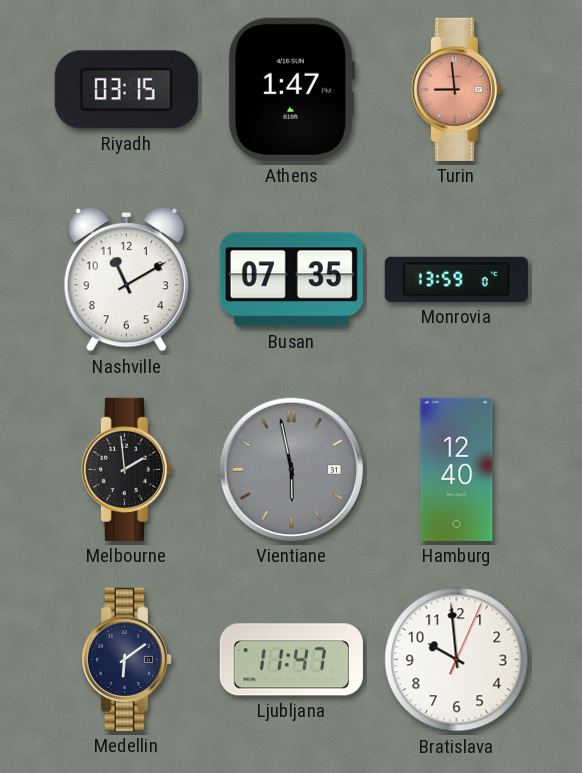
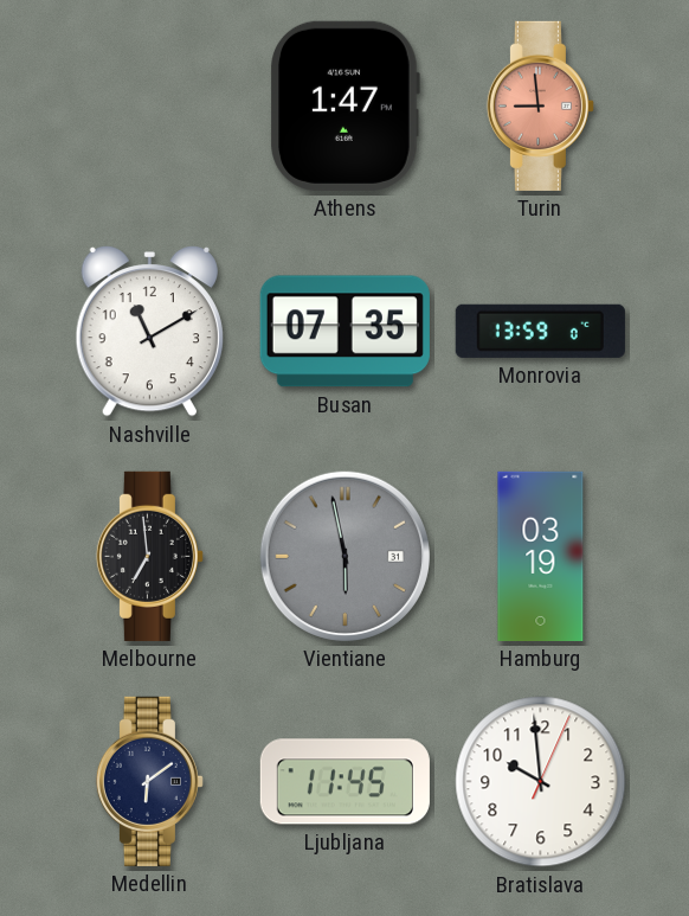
Riyadh: 03:15 -> none
Melbourne: 1:59 -> 6:59
Hamburg: 12:40 -> 03:19
Ljubljana: 11:47 -> 11:45
